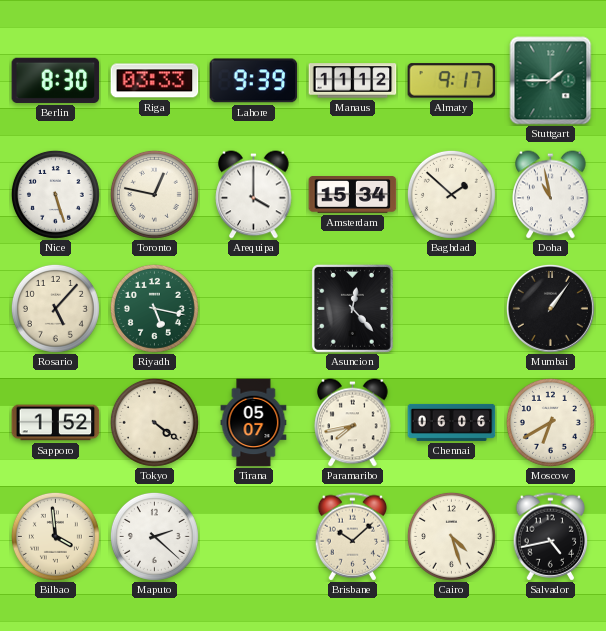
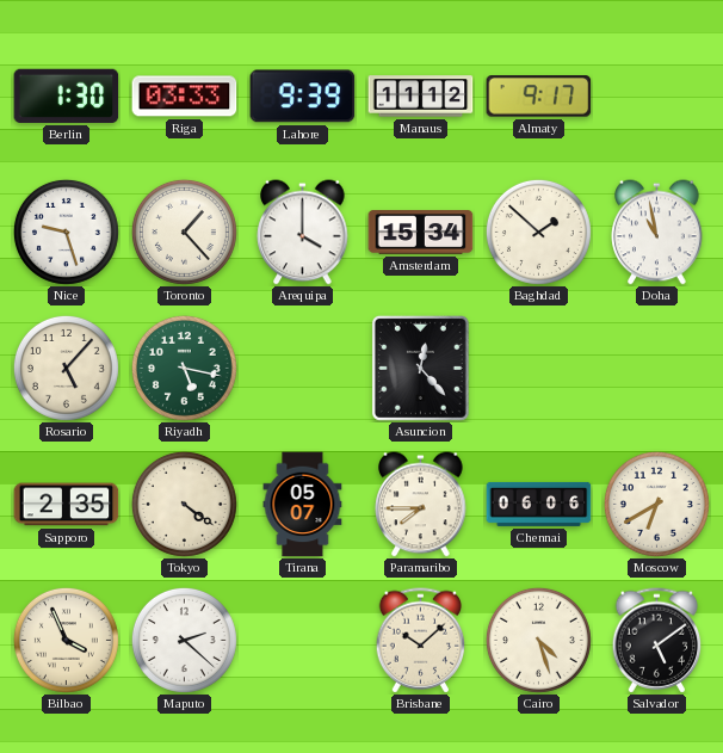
Berlin: 8:30 -> 1:30
Stuttgart: 1:45 -> none
Nice: 5:27 -> 9:27
Toronto: 12:47 -> 1:23
Mumbai: 1:06 -> none
Sapporo: 1:52 -> 2:35
Paramaribo: 7:43 -> 7:45
Bilbao: 3:59 -> 3:56
Salvador: 4:43 -> 5:09
